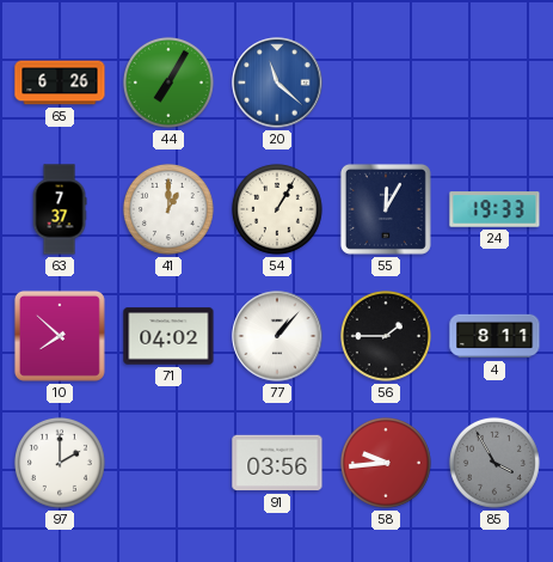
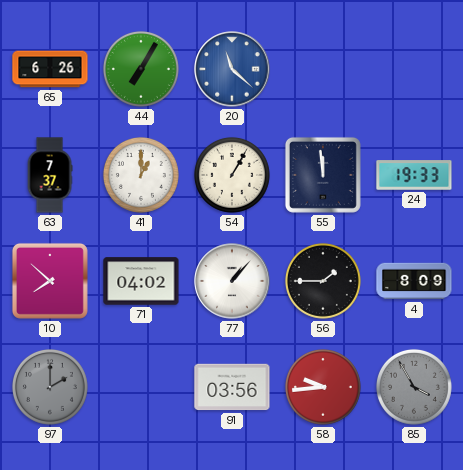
55: 12:05 -> 11:59
4: 8:11 -> 8:09
97 dial: white -> grey
